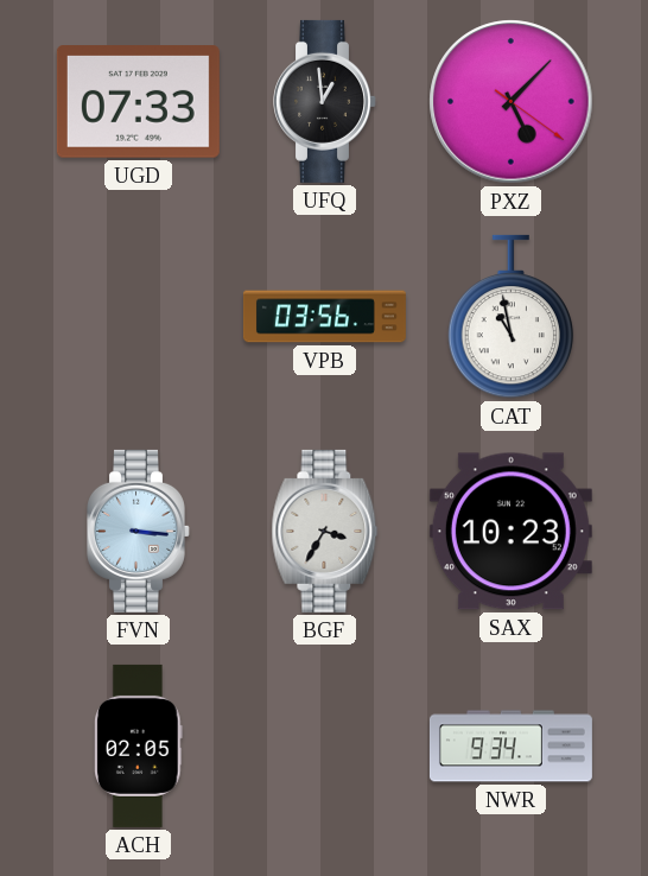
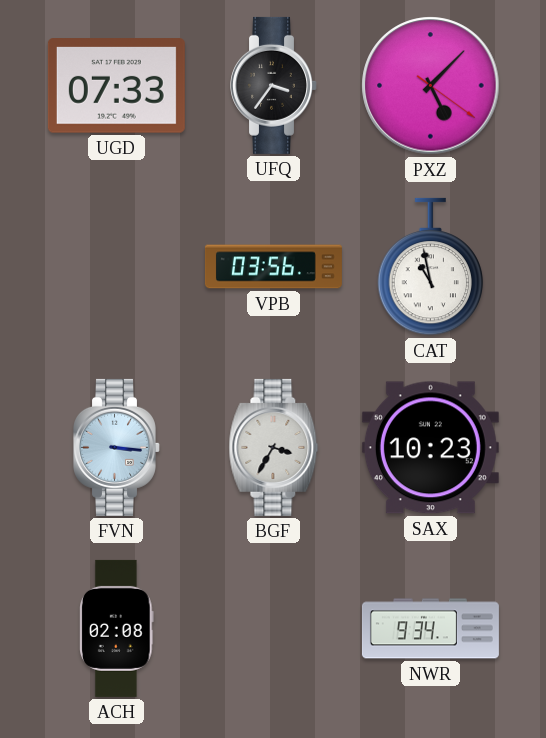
UFQ: 12:59 -> 3:36
ACH: 02:05 -> 02:08
